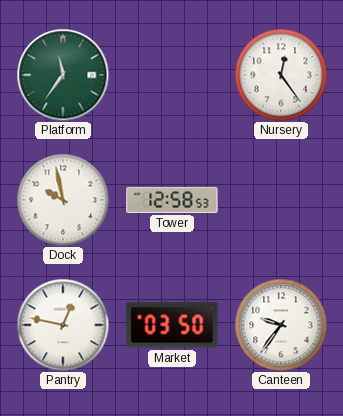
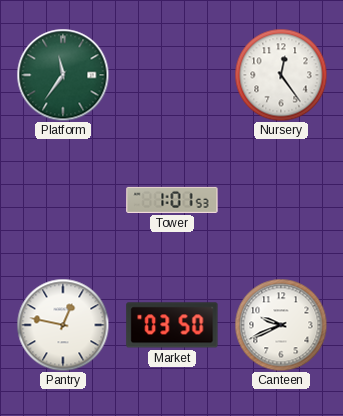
Dock: 9:58 -> none
Tower: 12:58 -> 1:01
Canteen: 9:36 -> 9:41
